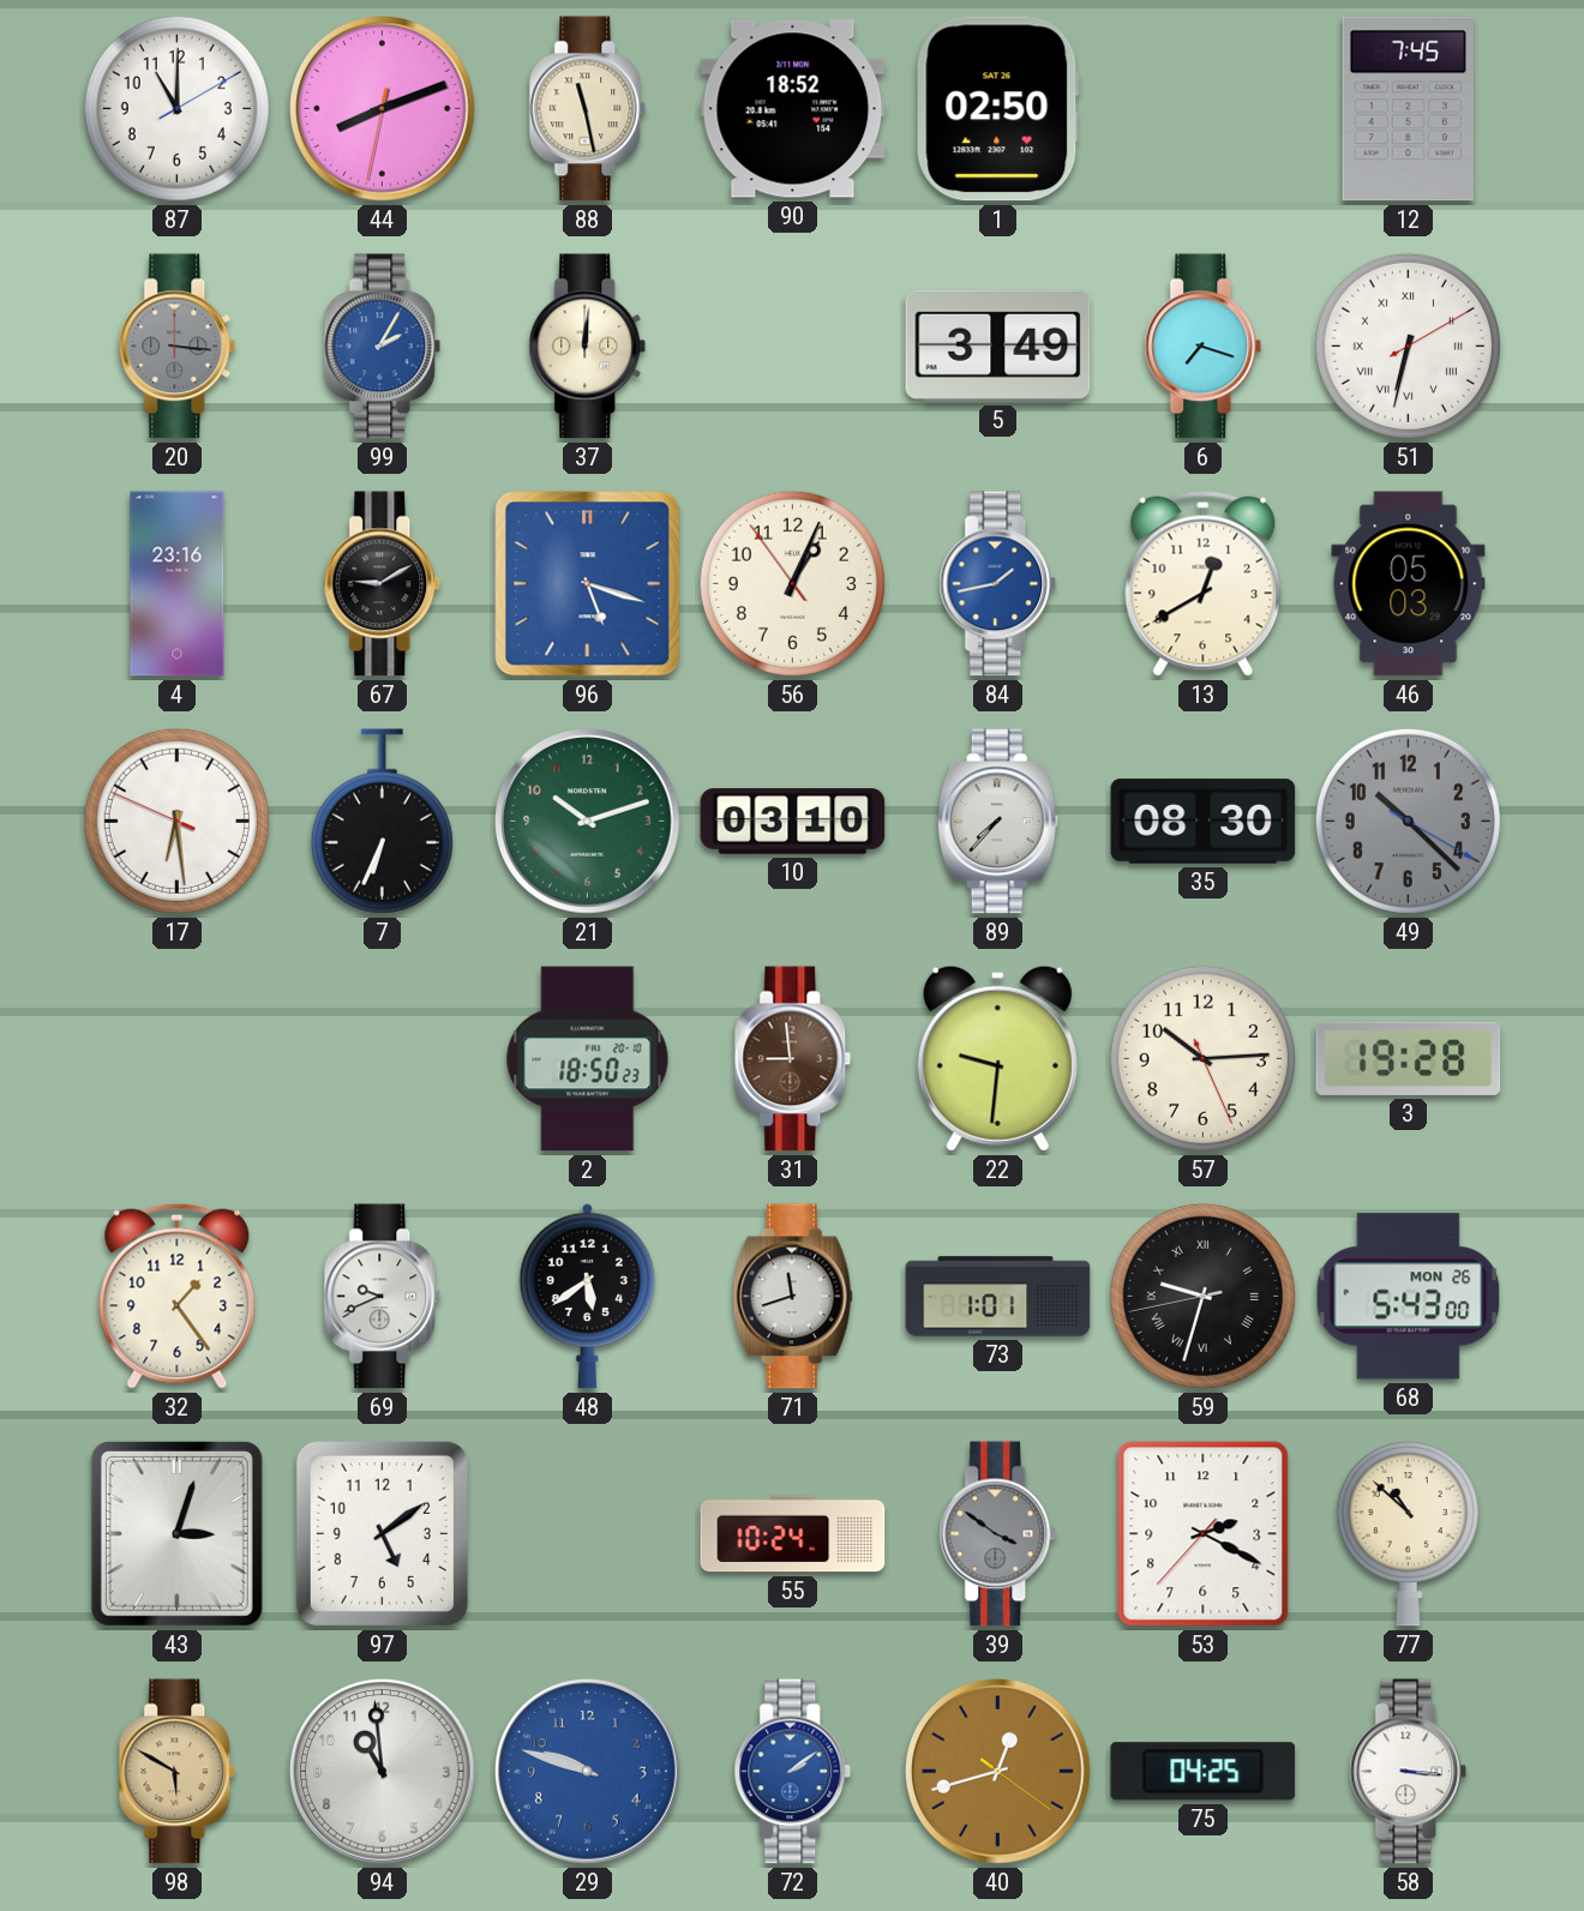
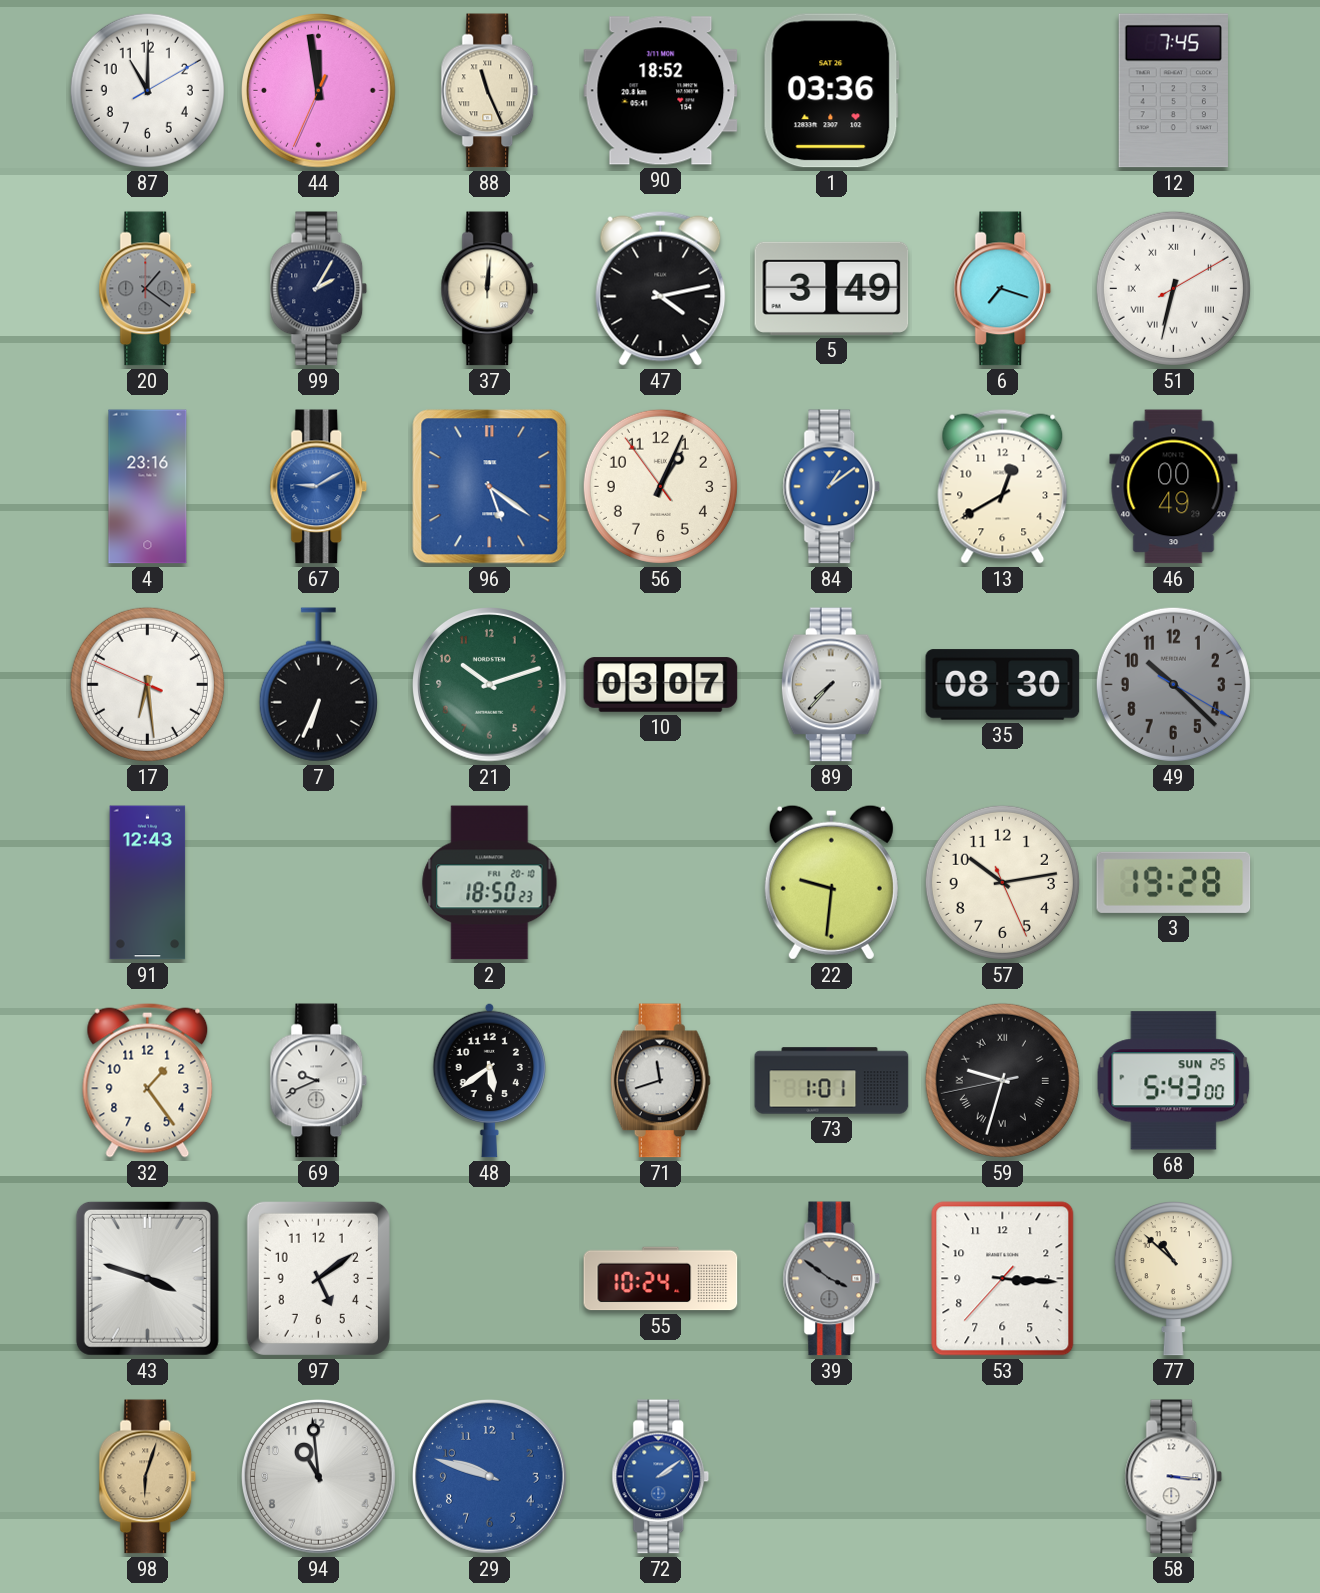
44: 8:11 -> 11:58
88: 11:28 -> 11:26
1: 02:50 -> 03:36
20: 3:16 -> 1:21
99 dial: blue -> navy
47: none -> 4:13
67 dial: black -> blue
96: 5:18 -> 5:21
84: 1:43 -> 1:09
46: 05:03 -> 00:49
10: 03:10 -> 03:07
91: none -> 12:43
31: 8:59 -> none
57: 10:14 -> 10:13
68 date: MON 26 -> SUN 25
43: 3:03 -> 3:48
53: 2:19 -> 3:15
98: 5:50 -> 6:03
40: 12:42 -> none
75: 04:25 -> none
